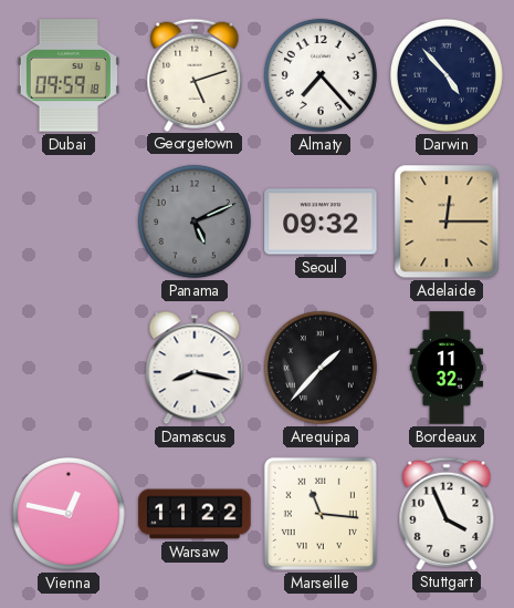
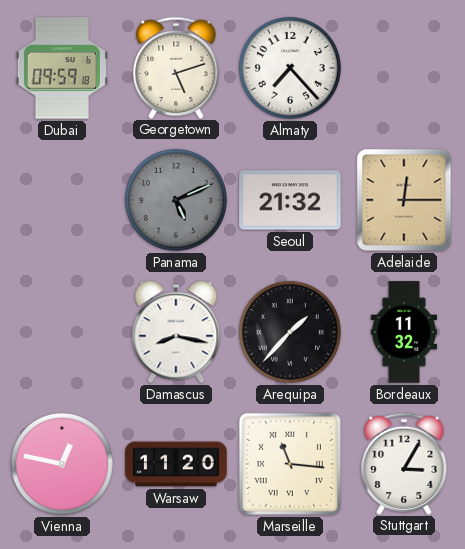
Darwin: 4:53 -> none
Seoul: 09:32 -> 21:32
Warsaw: 11:22 -> 11:20
Stuttgart: 3:56 -> 3:05
